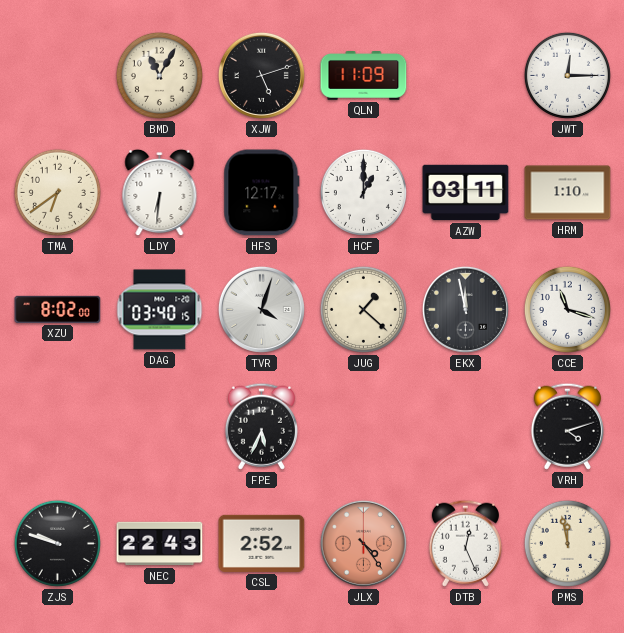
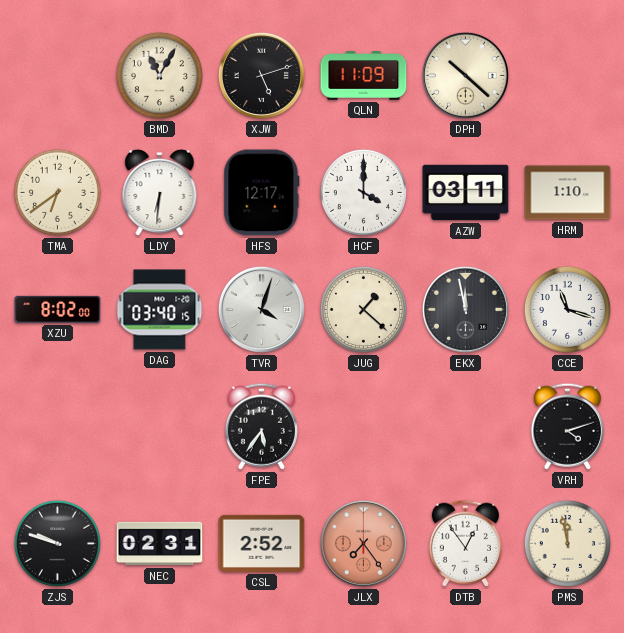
DPH: none -> 10:22
JWT: 12:15 -> none
HCF: 1:00 -> 4:00
FPE: 5:34 -> 5:36
NEC: 22:43 -> 02:31
JLX: 4:24 -> 7:24
DTB: 12:26 -> 12:54
